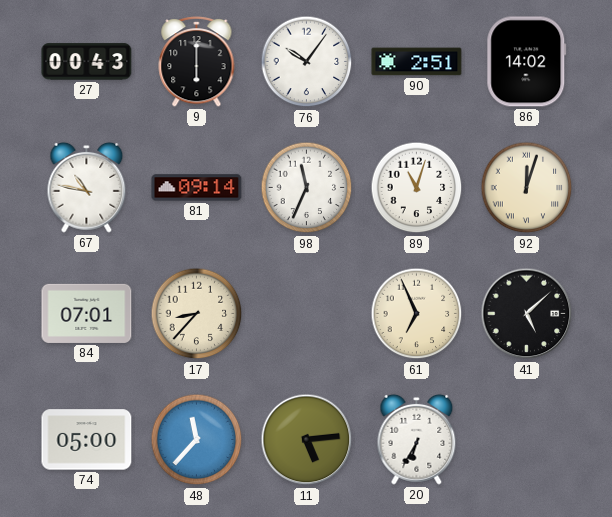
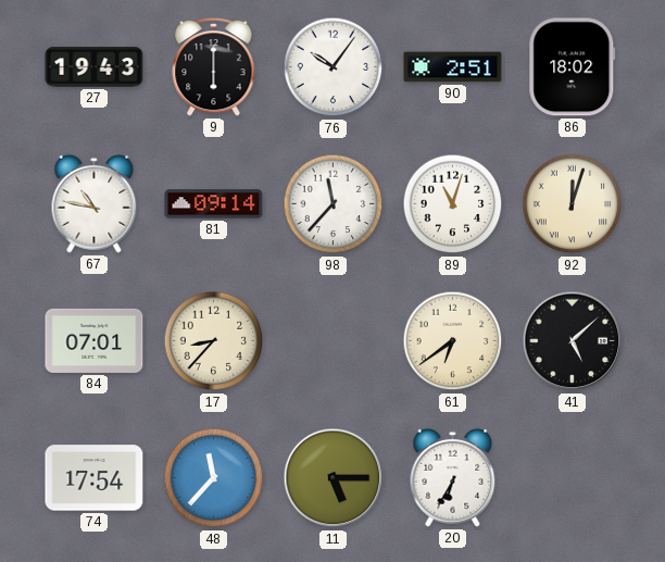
27: 00:43 -> 19:43
86: 14:02 -> 18:02
98: 11:34 -> 11:37
61: 6:56 -> 6:39
74: 05:00 -> 17:54
11: 5:14 -> 5:15
